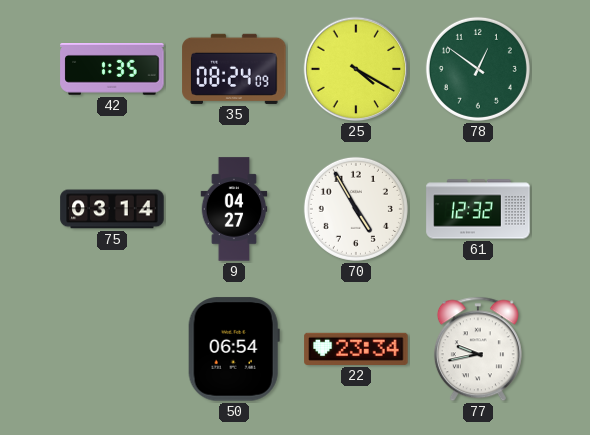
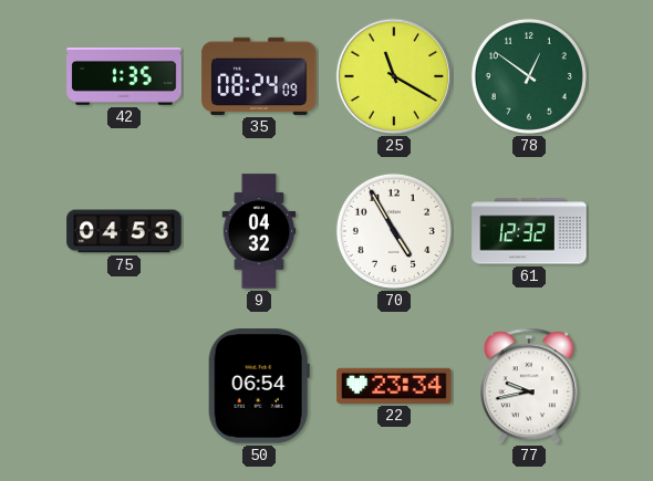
25: 4:20 -> 11:20
75: 03:14 -> 04:53
9: 04:27 -> 04:32
